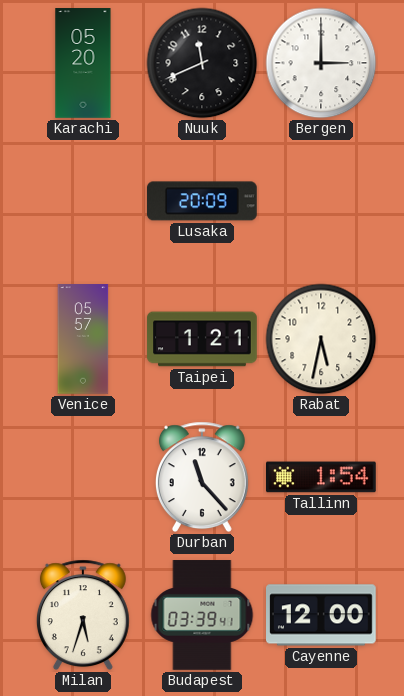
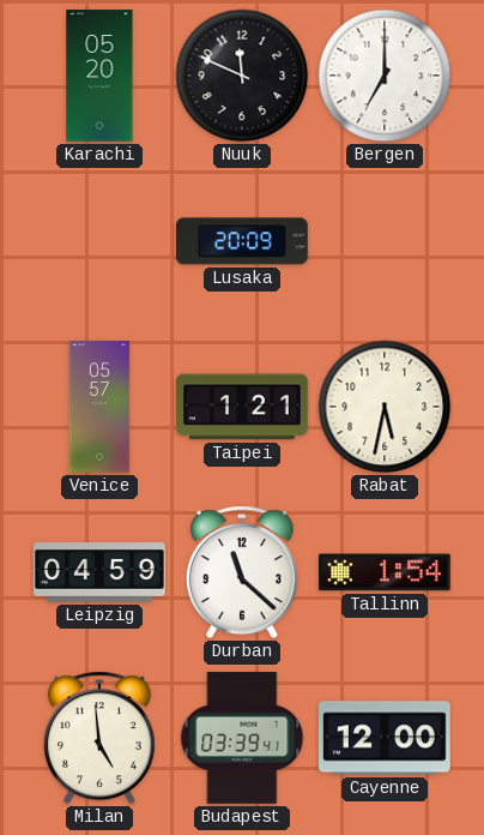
Nuuk: 11:41 -> 11:49
Bergen: 3:00 -> 7:00
Leipzig: none -> 04:59
Durban: 11:23 -> 11:22
Milan: 5:33 -> 4:59
